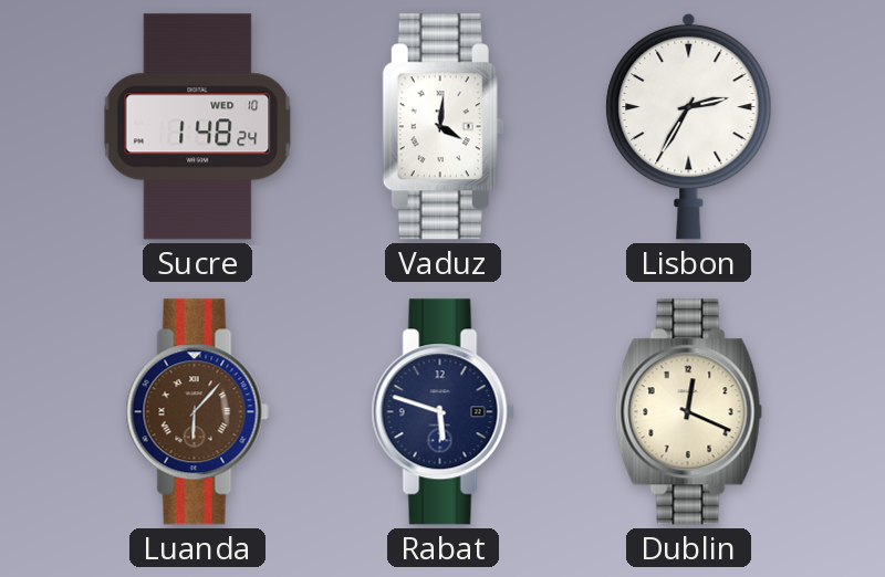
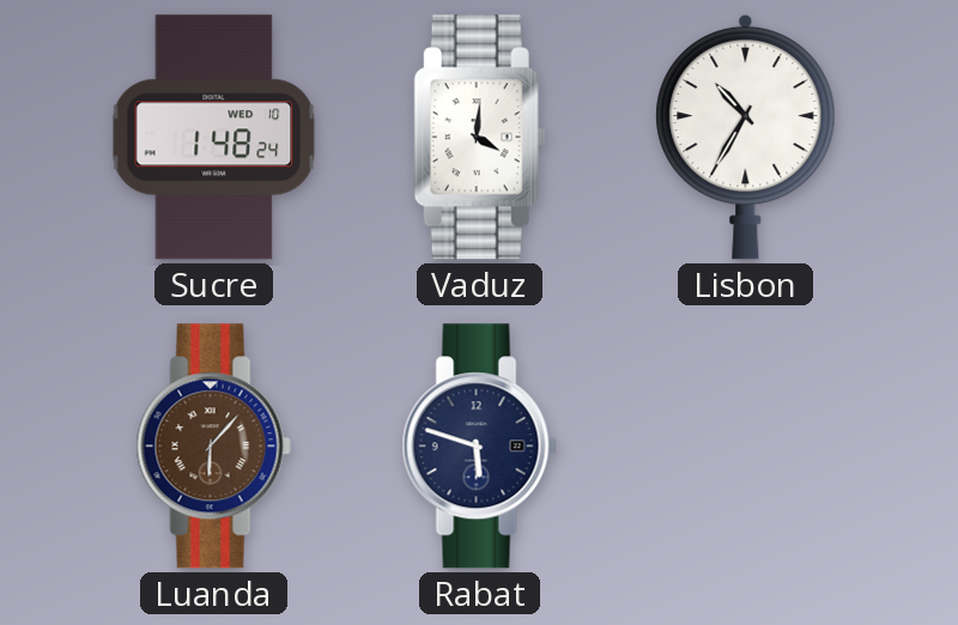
Lisbon: 2:35 -> 10:35
Dublin: 12:19 -> none
